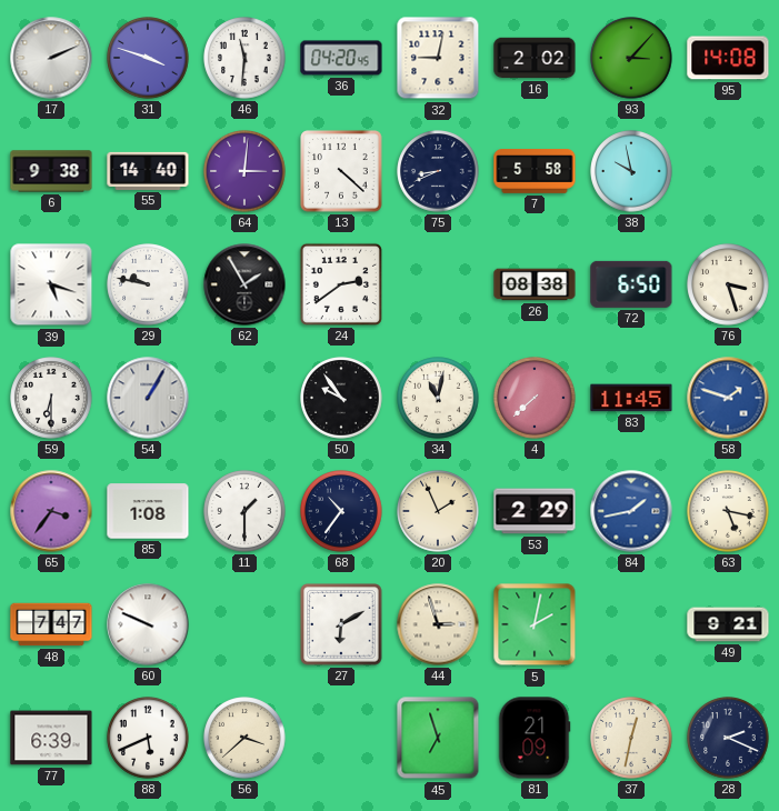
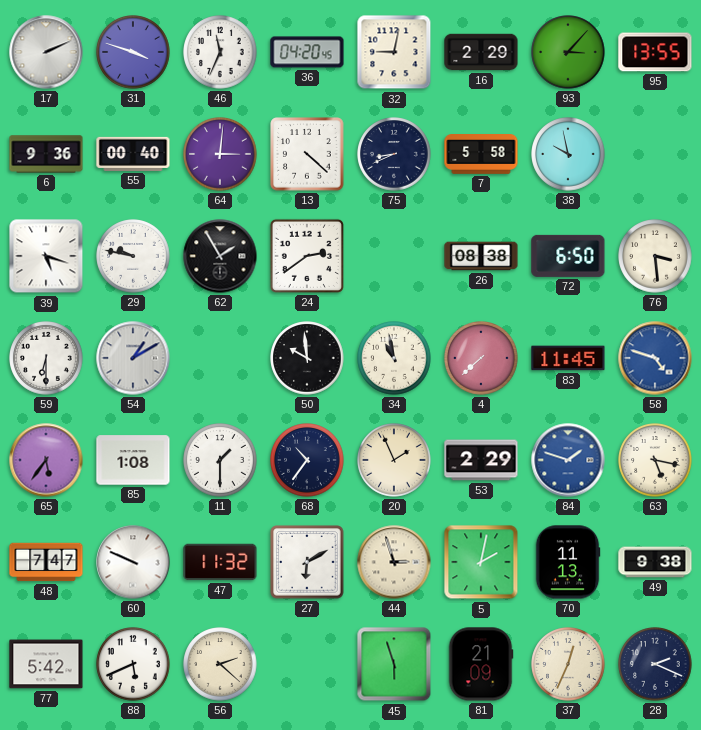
46: 11:31 -> 11:34
16: 2:02 -> 2:29
95: 14:08 -> 13:55
6: 9:38 -> 9:36
55: 14:40 -> 00:40
76: 3:27 -> 3:29
54: 1:05 -> 1:10
50: 9:54 -> 9:59
34: 11:02 -> 10:58
58: 1:48 -> 4:48
65: 3:36 -> 5:36
84: 1:43 -> 1:48
47: none -> 11:32
70: none -> 11:13
49: 9:21 -> 9:38
77: 6:39 -> 5:42
56: 3:38 -> 2:22
45: 6:57 -> 5:57
37: 12:32 -> 12:34
